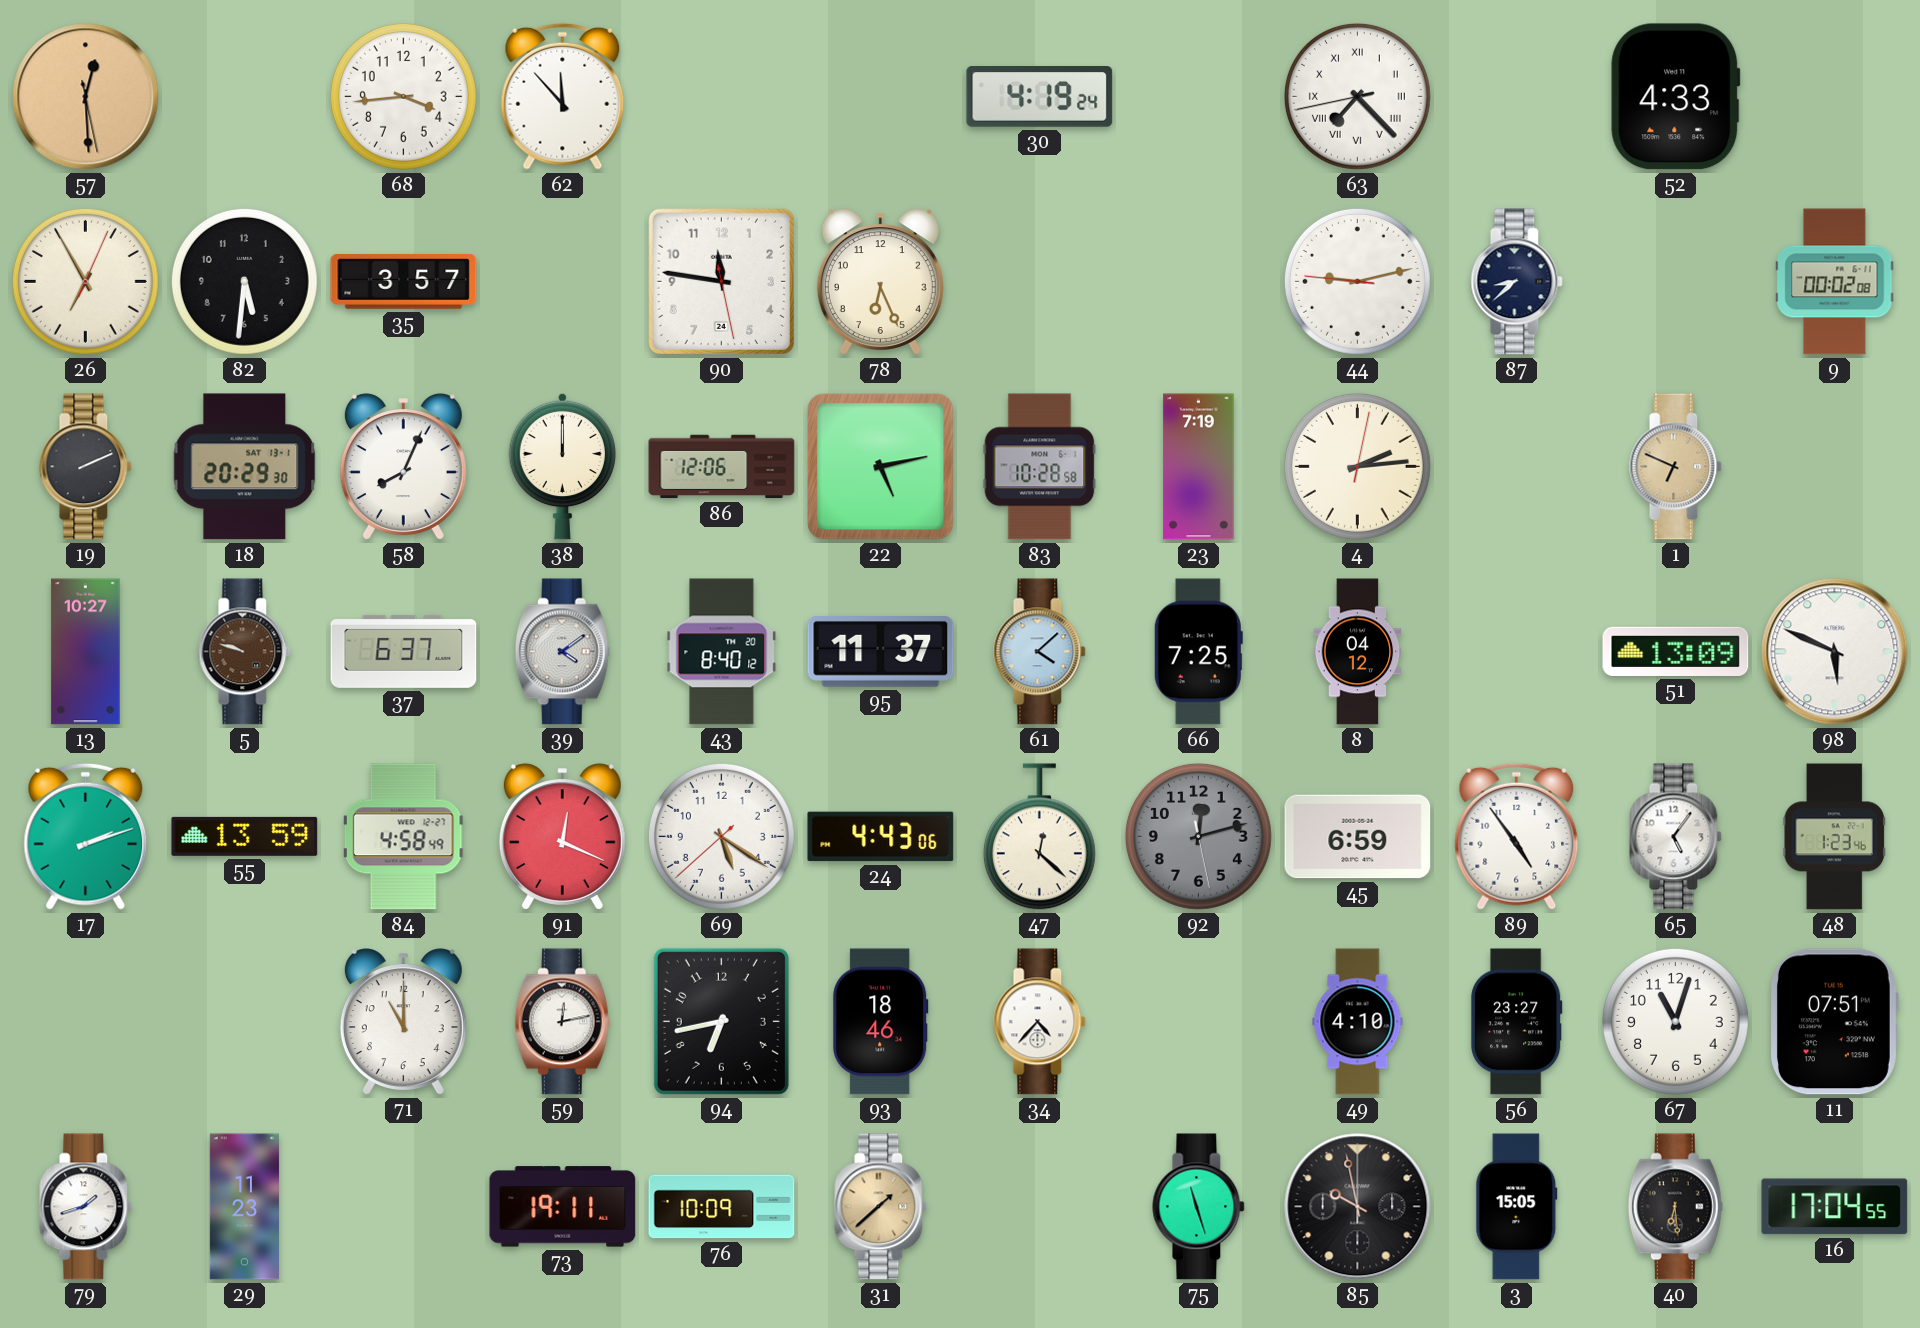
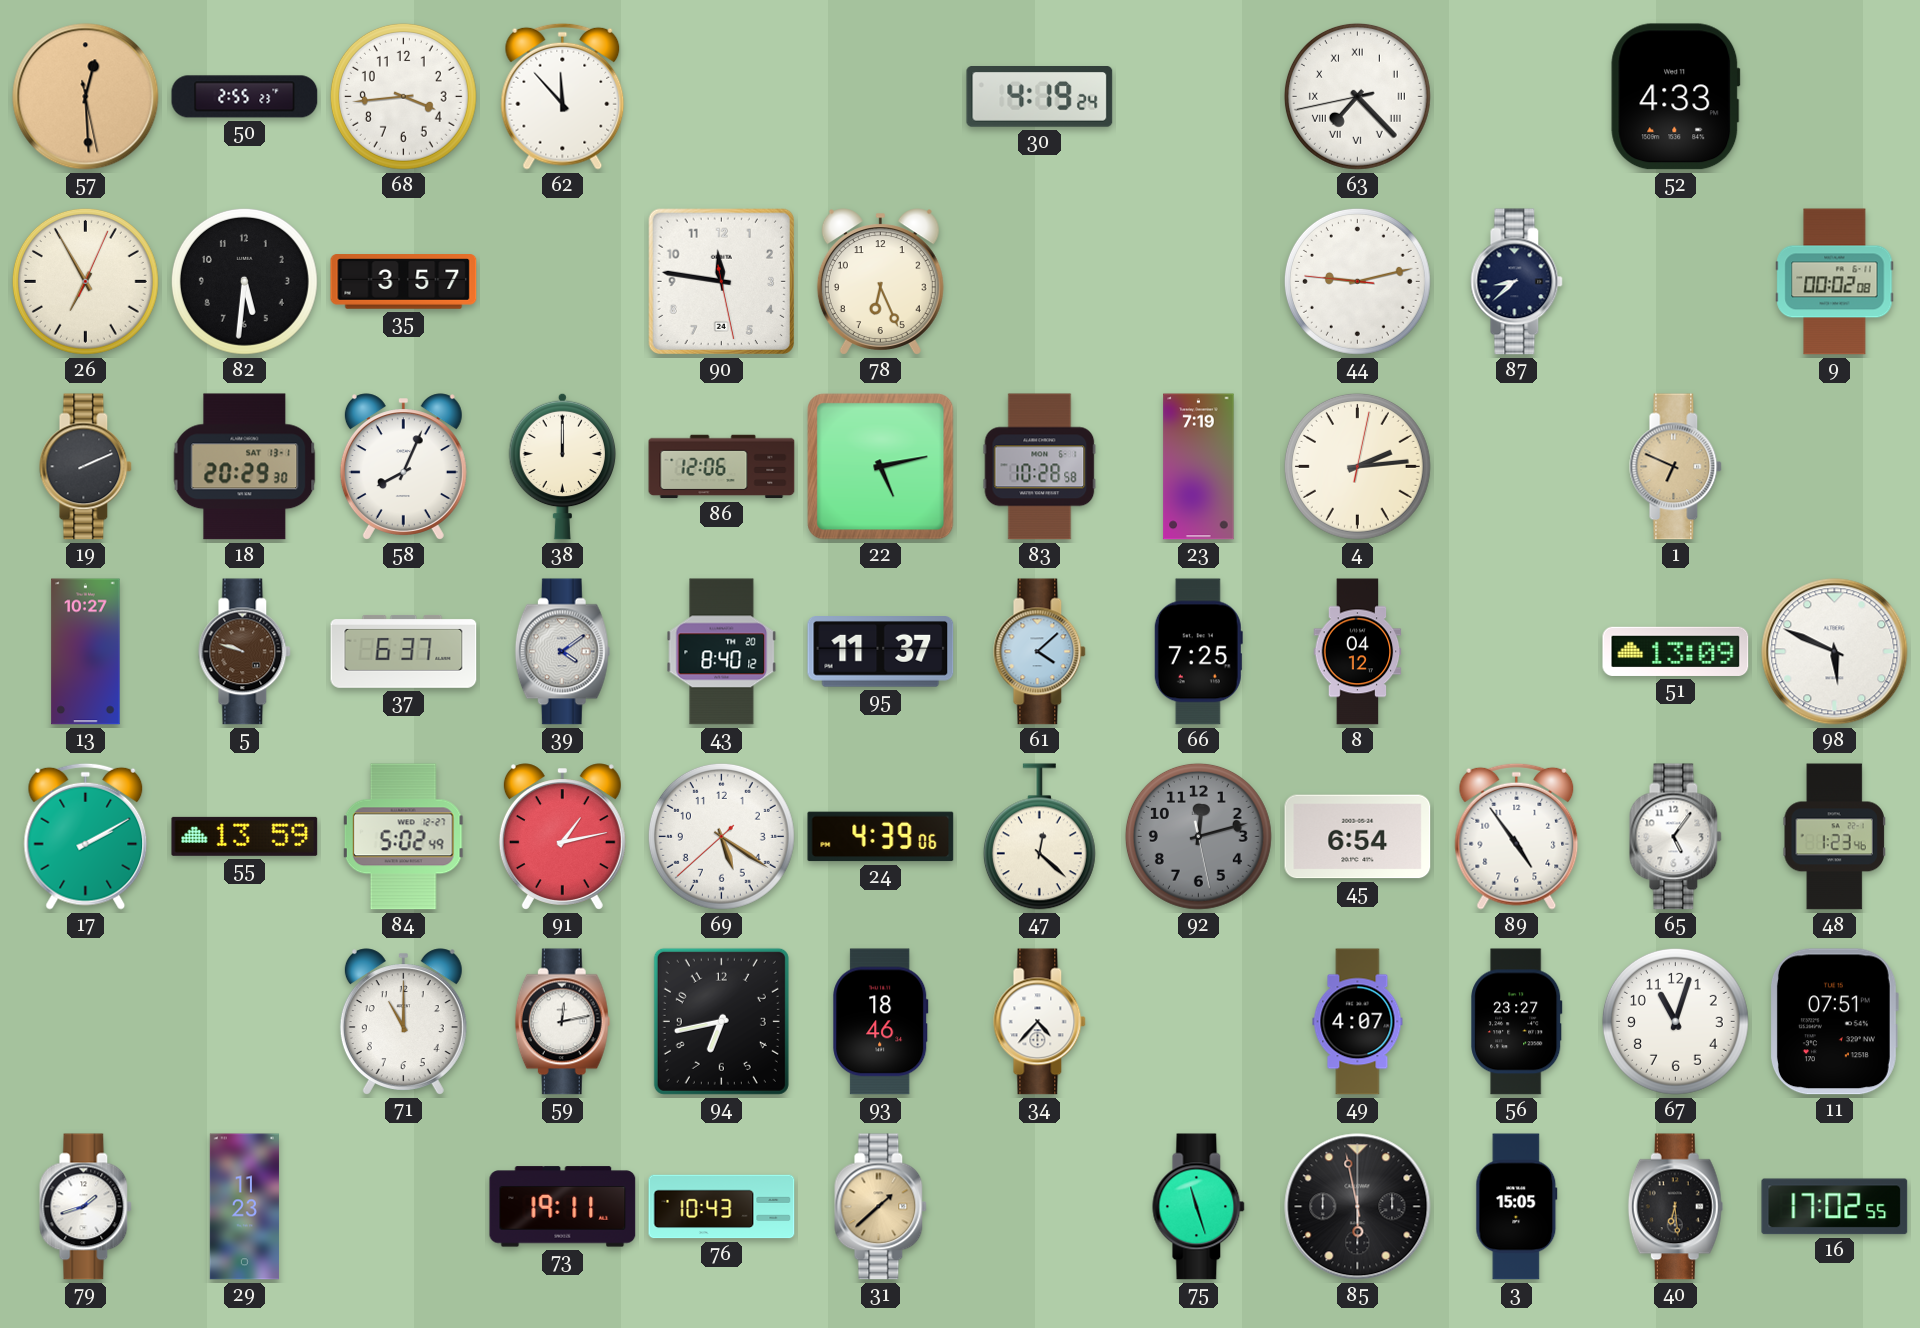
50: none -> 2:55
17: 2:12 -> 2:10
84: 4:58 -> 5:02
91: 12:19 -> 1:13
24: 4:43 -> 4:39
45: 6:59 -> 6:54
49: 4:10 -> 4:07
76: 10:09 -> 10:43
85: 9:58 -> 5:58
16: 17:04 -> 17:02
